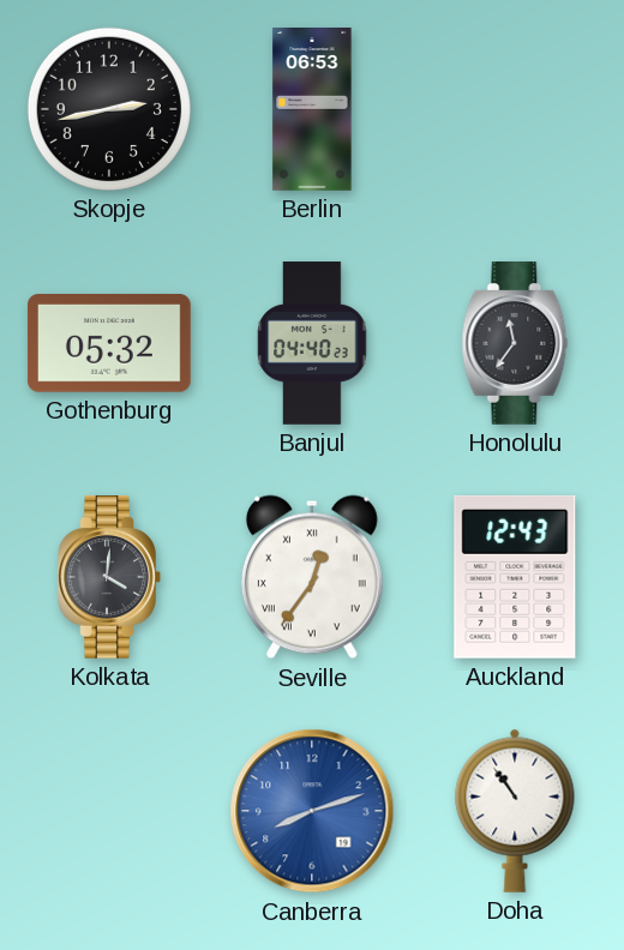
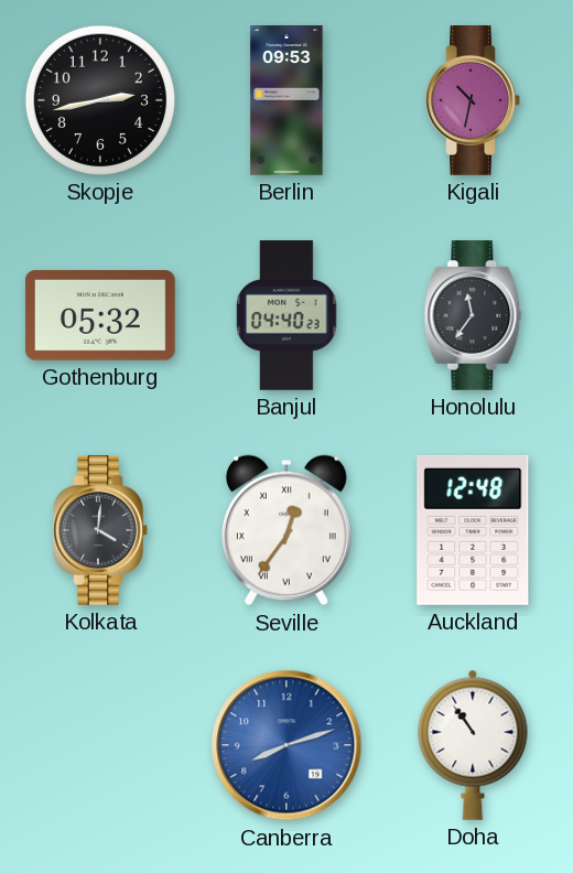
Berlin: 06:53 -> 09:53
Kigali: none -> 10:32
Auckland: 12:43 -> 12:48
